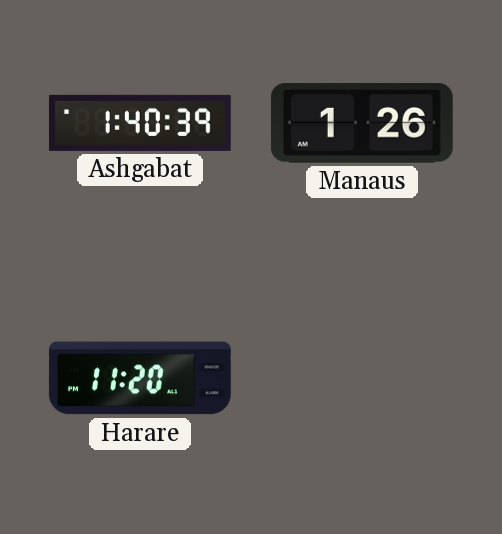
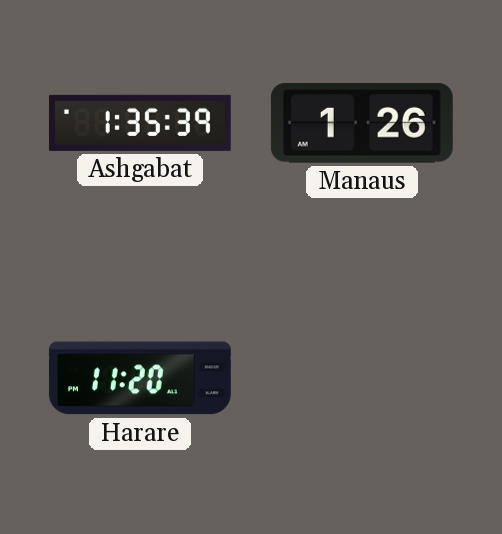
Ashgabat: 1:40 -> 1:35
